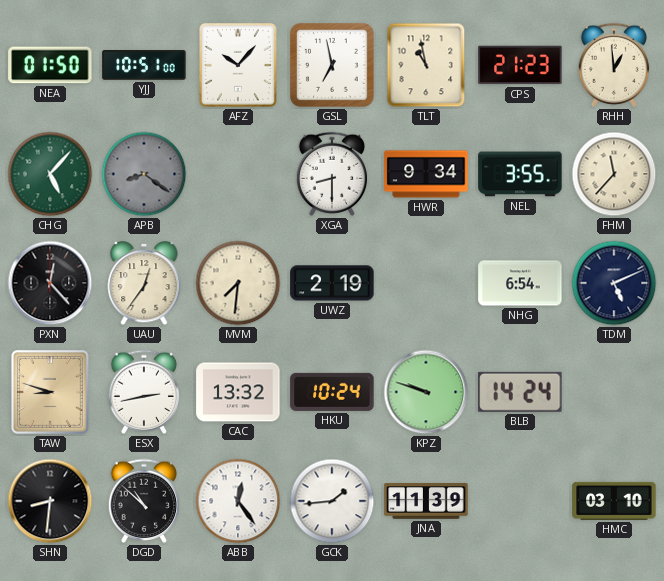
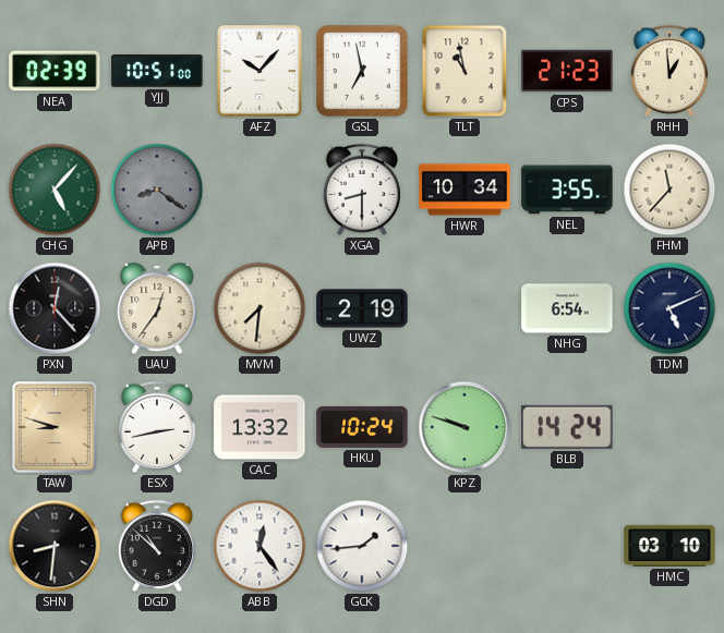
NEA: 01:50 -> 02:39
HWR: 9:34 -> 10:34
JNA: 11:39 -> none
